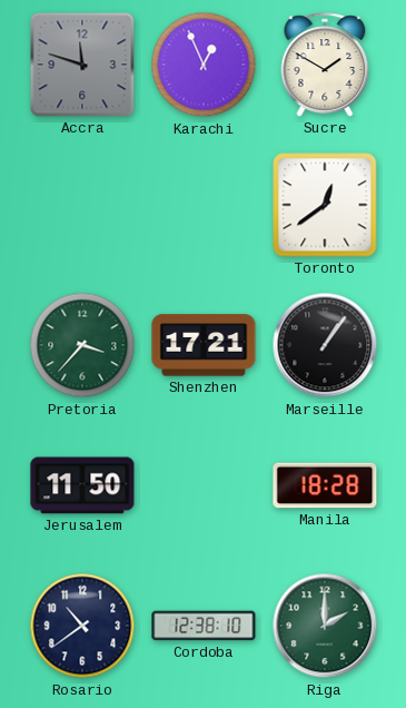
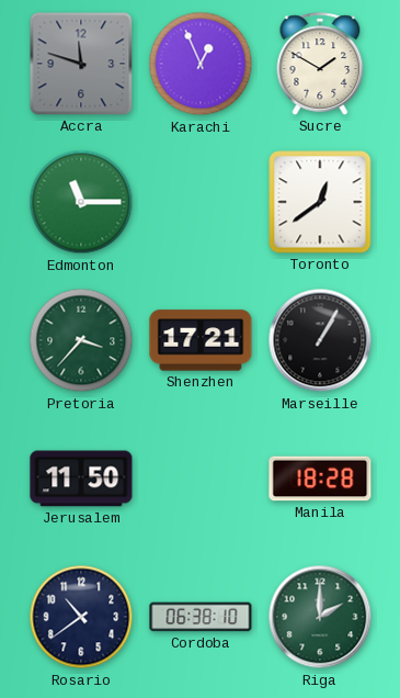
Edmonton: none -> 11:15
Marseille: 1:06 -> 1:05
Cordoba: 12:38 -> 06:38
